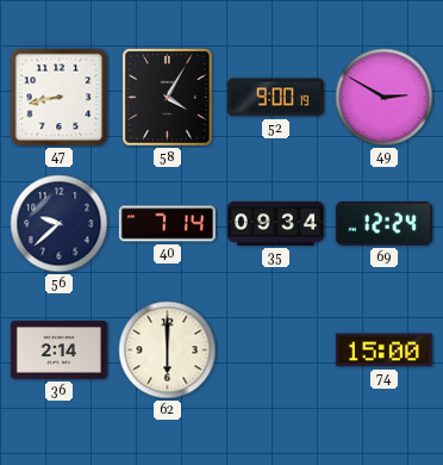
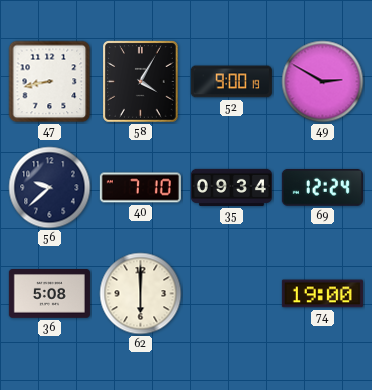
40: 7:14 -> 7:10
36: 2:14 -> 5:08
74: 15:00 -> 19:00
